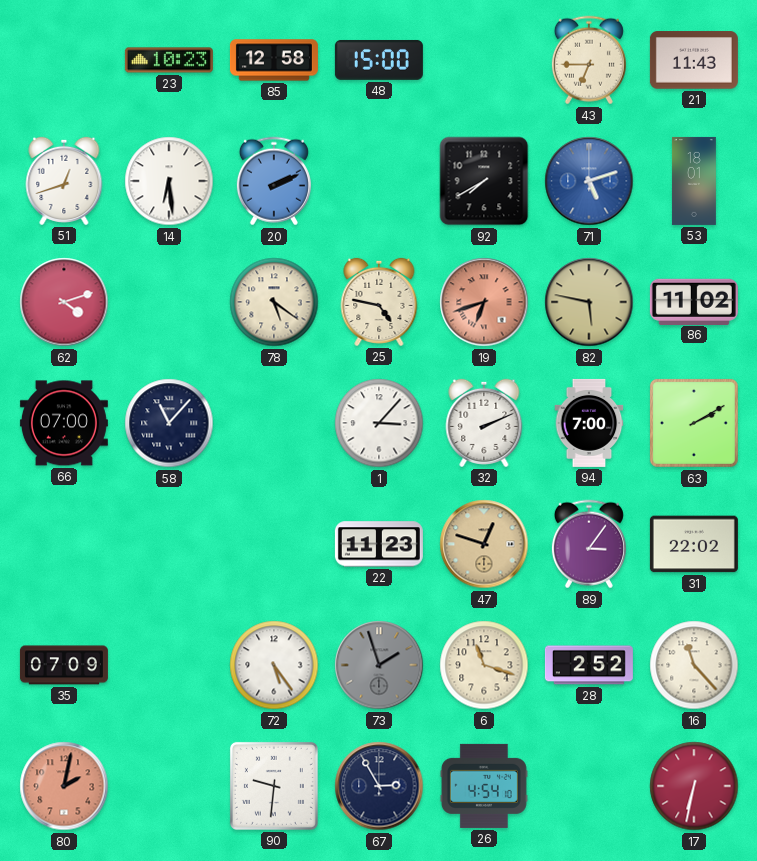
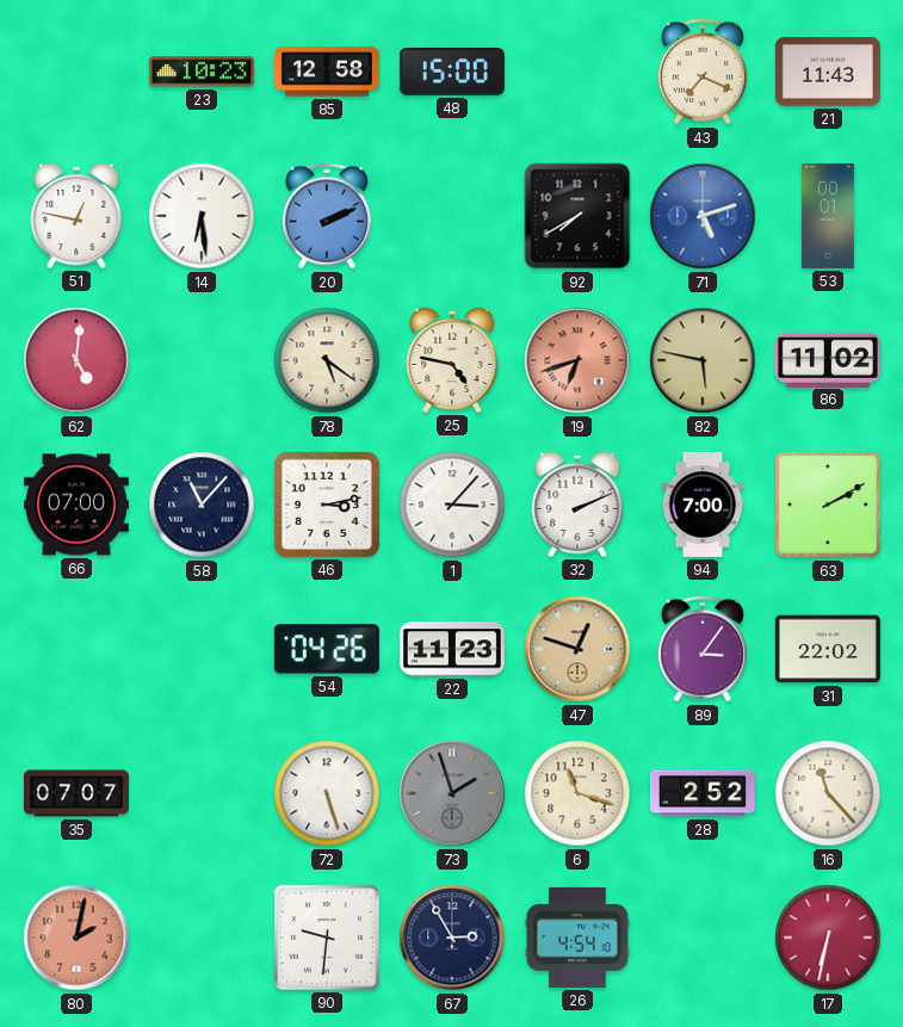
43: 6:45 -> 7:19
51: 12:42 -> 12:47
53: 18:01 -> 00:01
62: 4:12 -> 5:01
46: none -> 3:13
54: none -> 04:26
35: 07:09 -> 07:07
72: 5:24 -> 5:27
